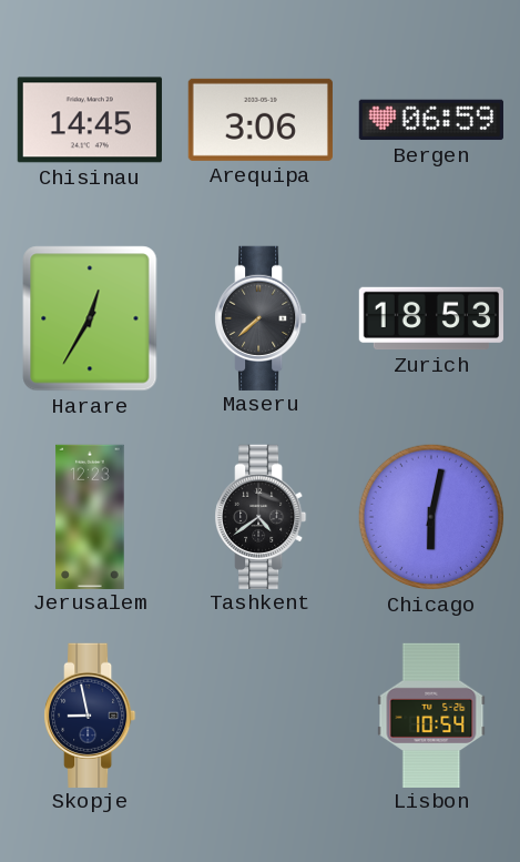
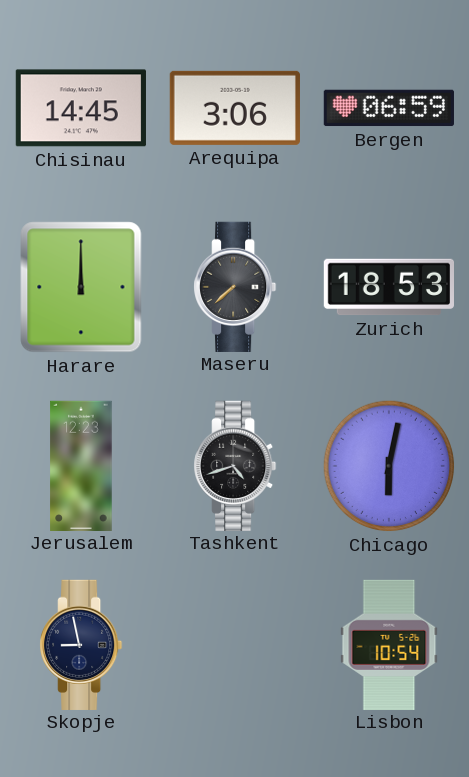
Harare: 12:35 -> 12:00
Tashkent: 4:39 -> 4:42
